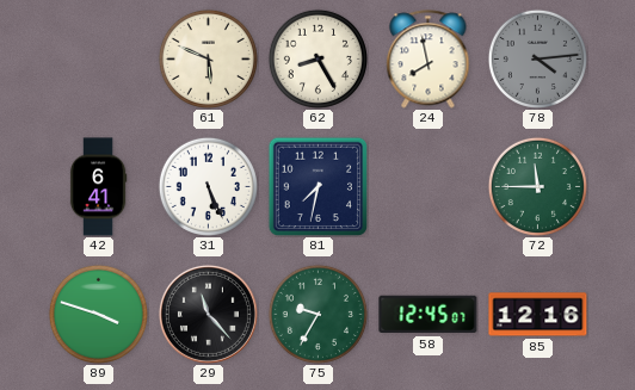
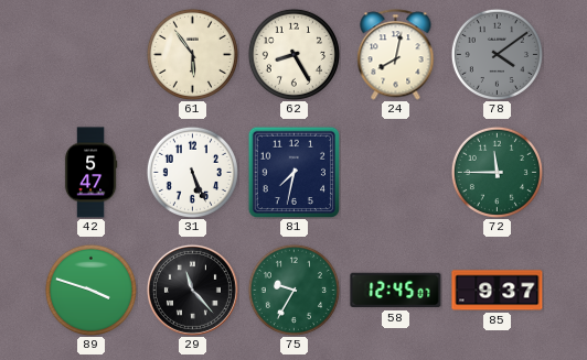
61: 5:49 -> 5:54
24: 7:58 -> 8:02
78: 4:14 -> 4:09
42: 6:41 -> 5:47
85: 12:16 -> 9:37
